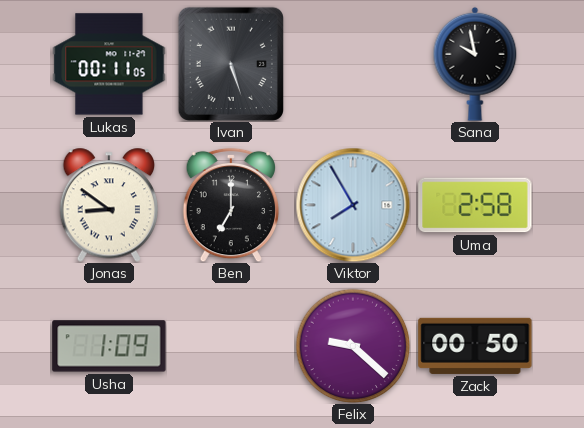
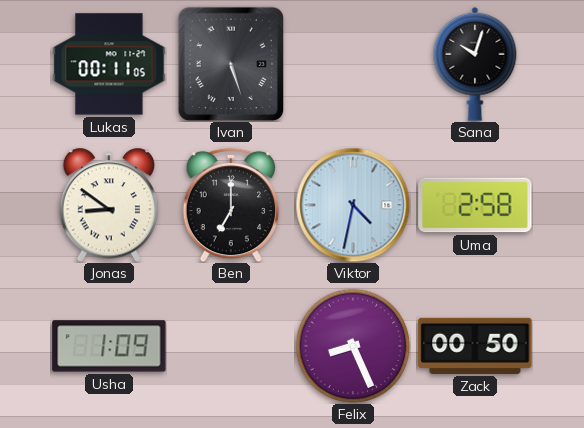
Sana: 9:58 -> 10:03
Viktor: 7:55 -> 4:32
Felix: 9:22 -> 8:26
